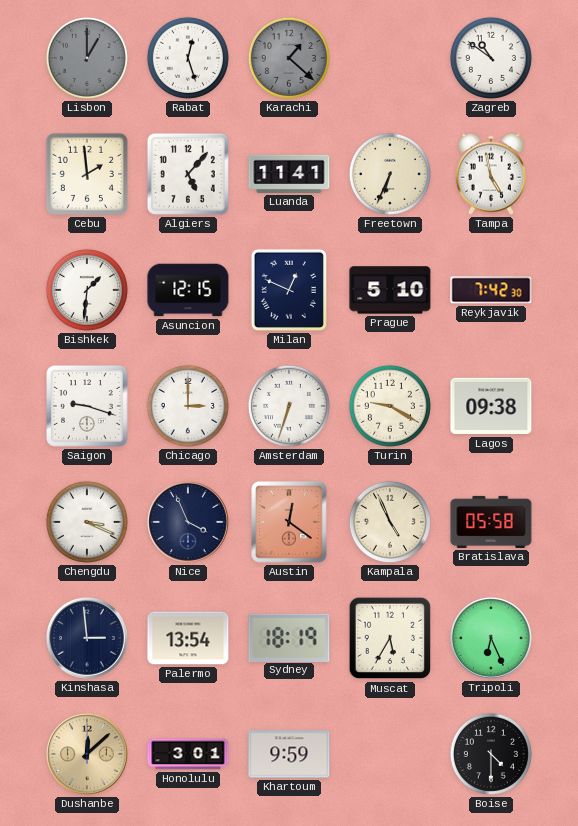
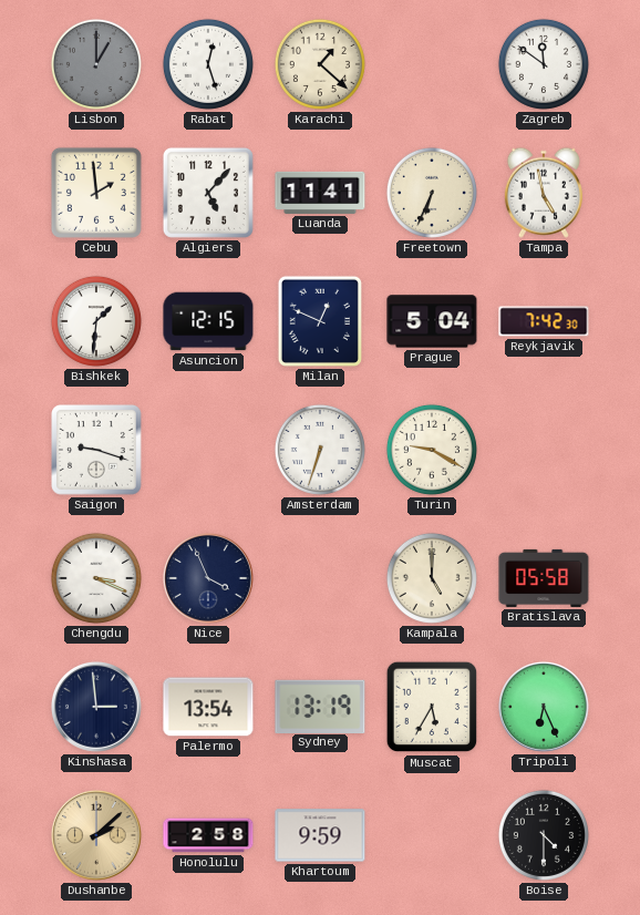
Karachi dial: grey -> cream
Zagreb: 10:51 -> 11:51
Prague: 5:10 -> 5:04
Chicago: 3:00 -> none
Lagos: 09:38 -> none
Austin: 12:21 -> none
Kampala: 4:56 -> 5:00
Sydney: 18:19 -> 13:19
Dushanbe: 12:08 -> 2:08
Honolulu: 3:01 -> 2:58
